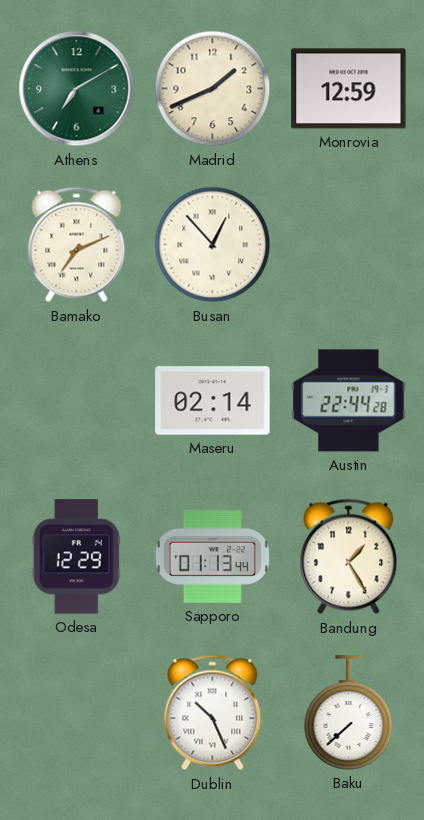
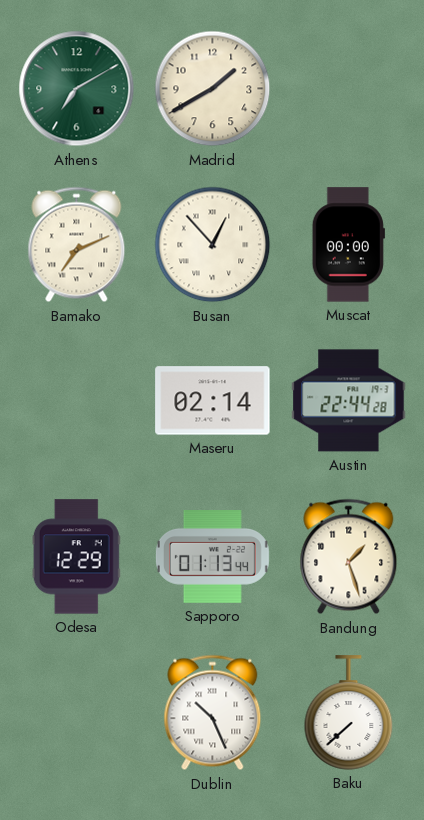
Madrid: 1:41 -> 1:40
Monrovia: 12:59 -> none
Muscat: none -> 00:00
Bandung: 1:25 -> 1:27
